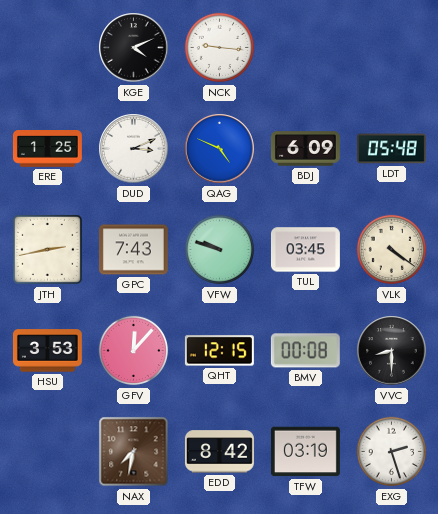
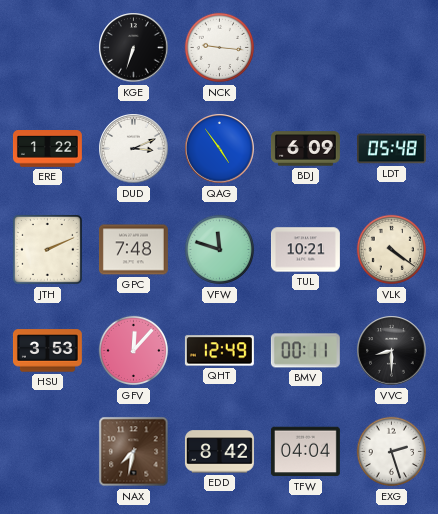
KGE: 4:11 -> 6:33
ERE: 1:25 -> 1:22
QAG: 4:49 -> 4:54
JTH: 2:43 -> 2:11
GPC: 7:43 -> 7:48
VFW: 9:48 -> 11:48
TUL: 03:45 -> 10:21
QHT: 12:15 -> 12:49
BMV: 00:08 -> 00:11
TFW: 03:19 -> 04:04
